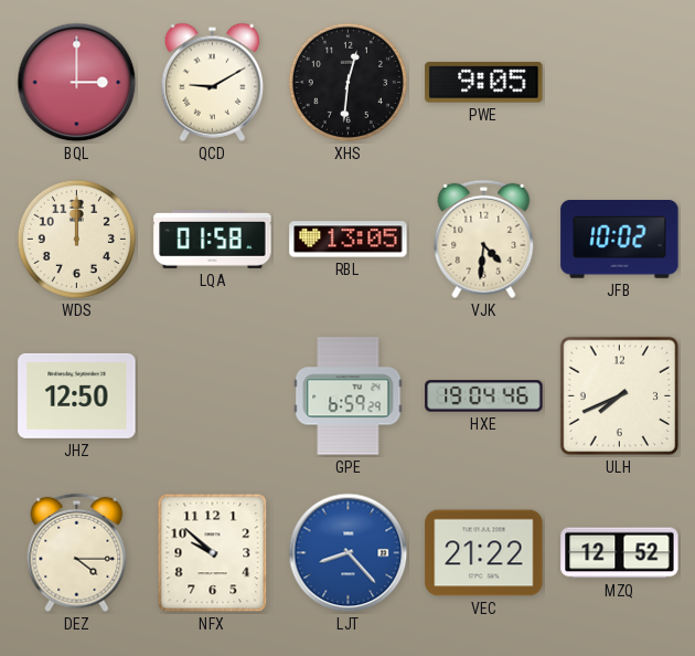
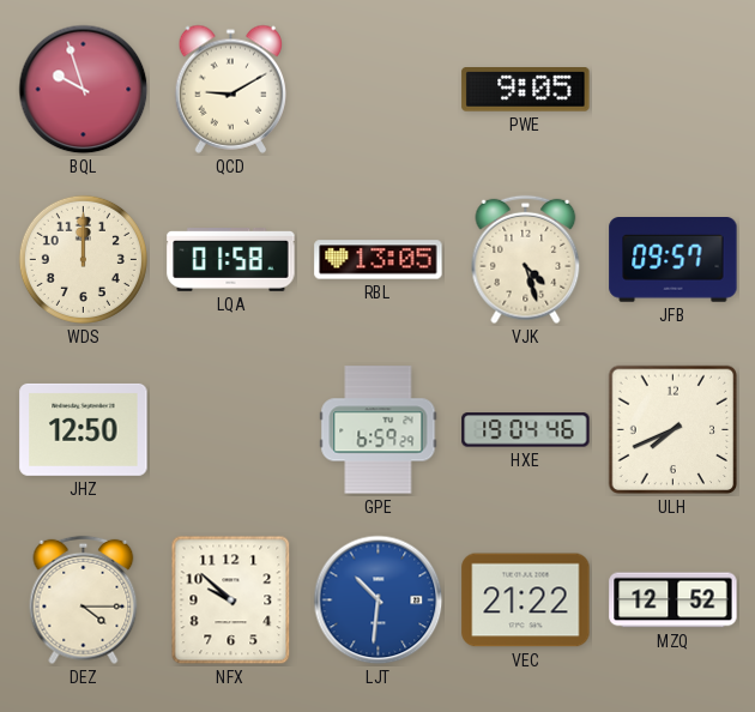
BQL: 3:00 -> 9:57
XHS: 12:31 -> none
VJK: 4:31 -> 4:27
JFB: 10:02 -> 09:57
LJT: 8:23 -> 10:31
